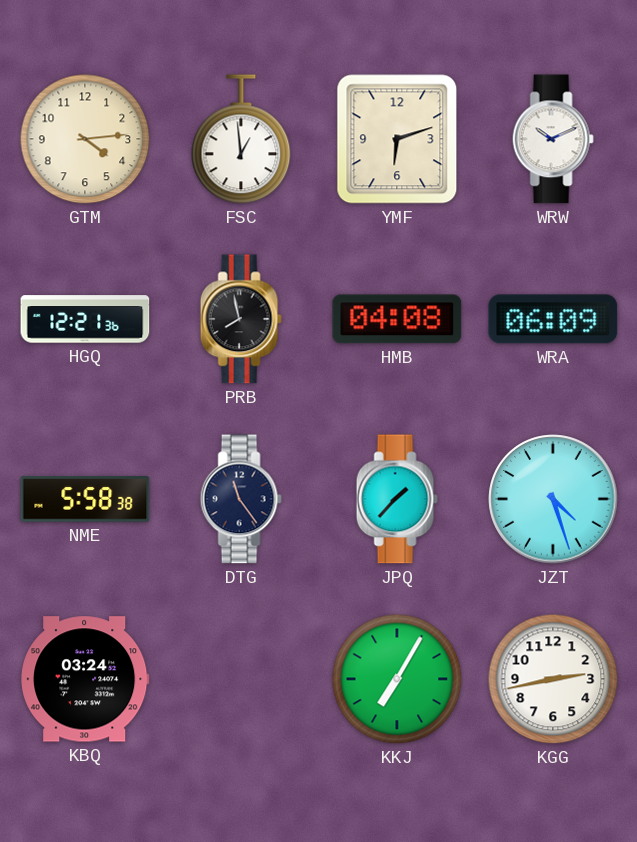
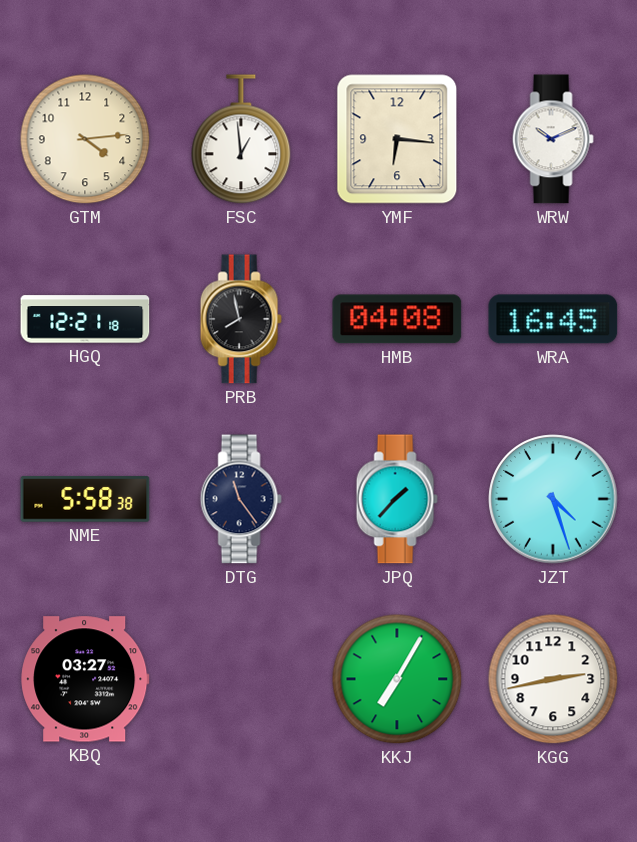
YMF: 6:12 -> 6:16
HGQ: 12:21:36 -> 12:21:18
WRA: 06:09 -> 16:45
KBQ: 03:24 -> 03:27
